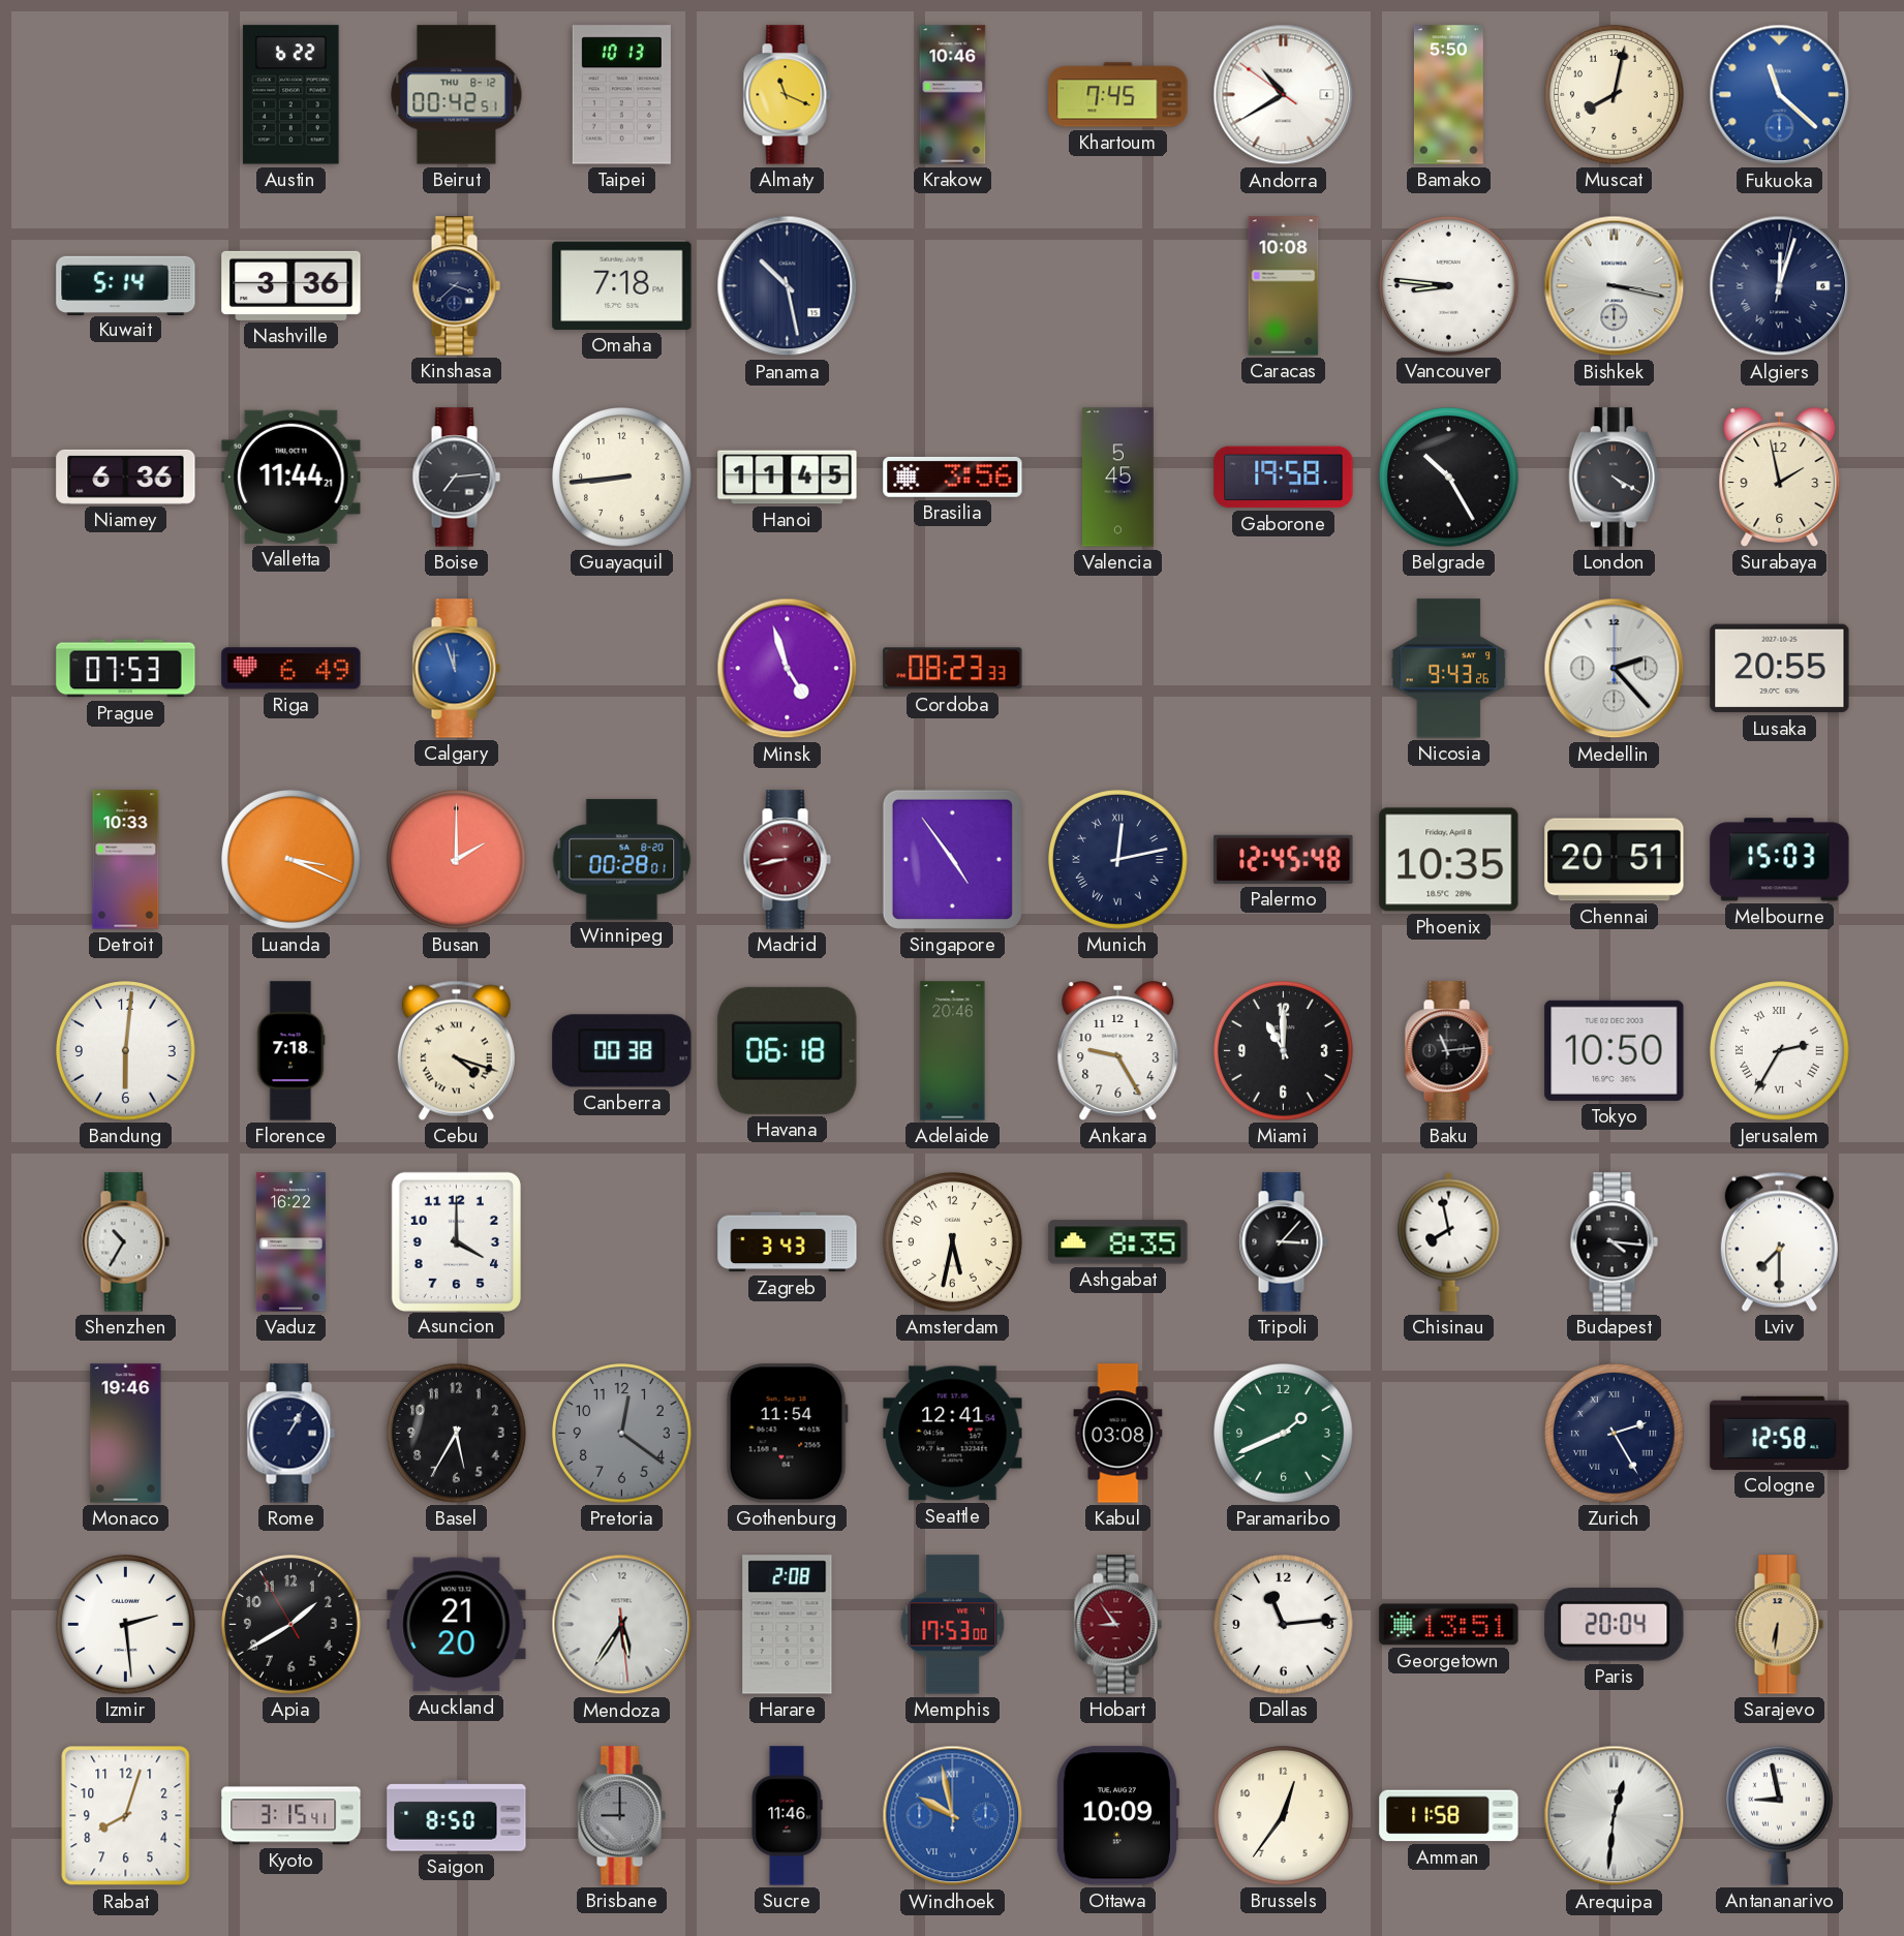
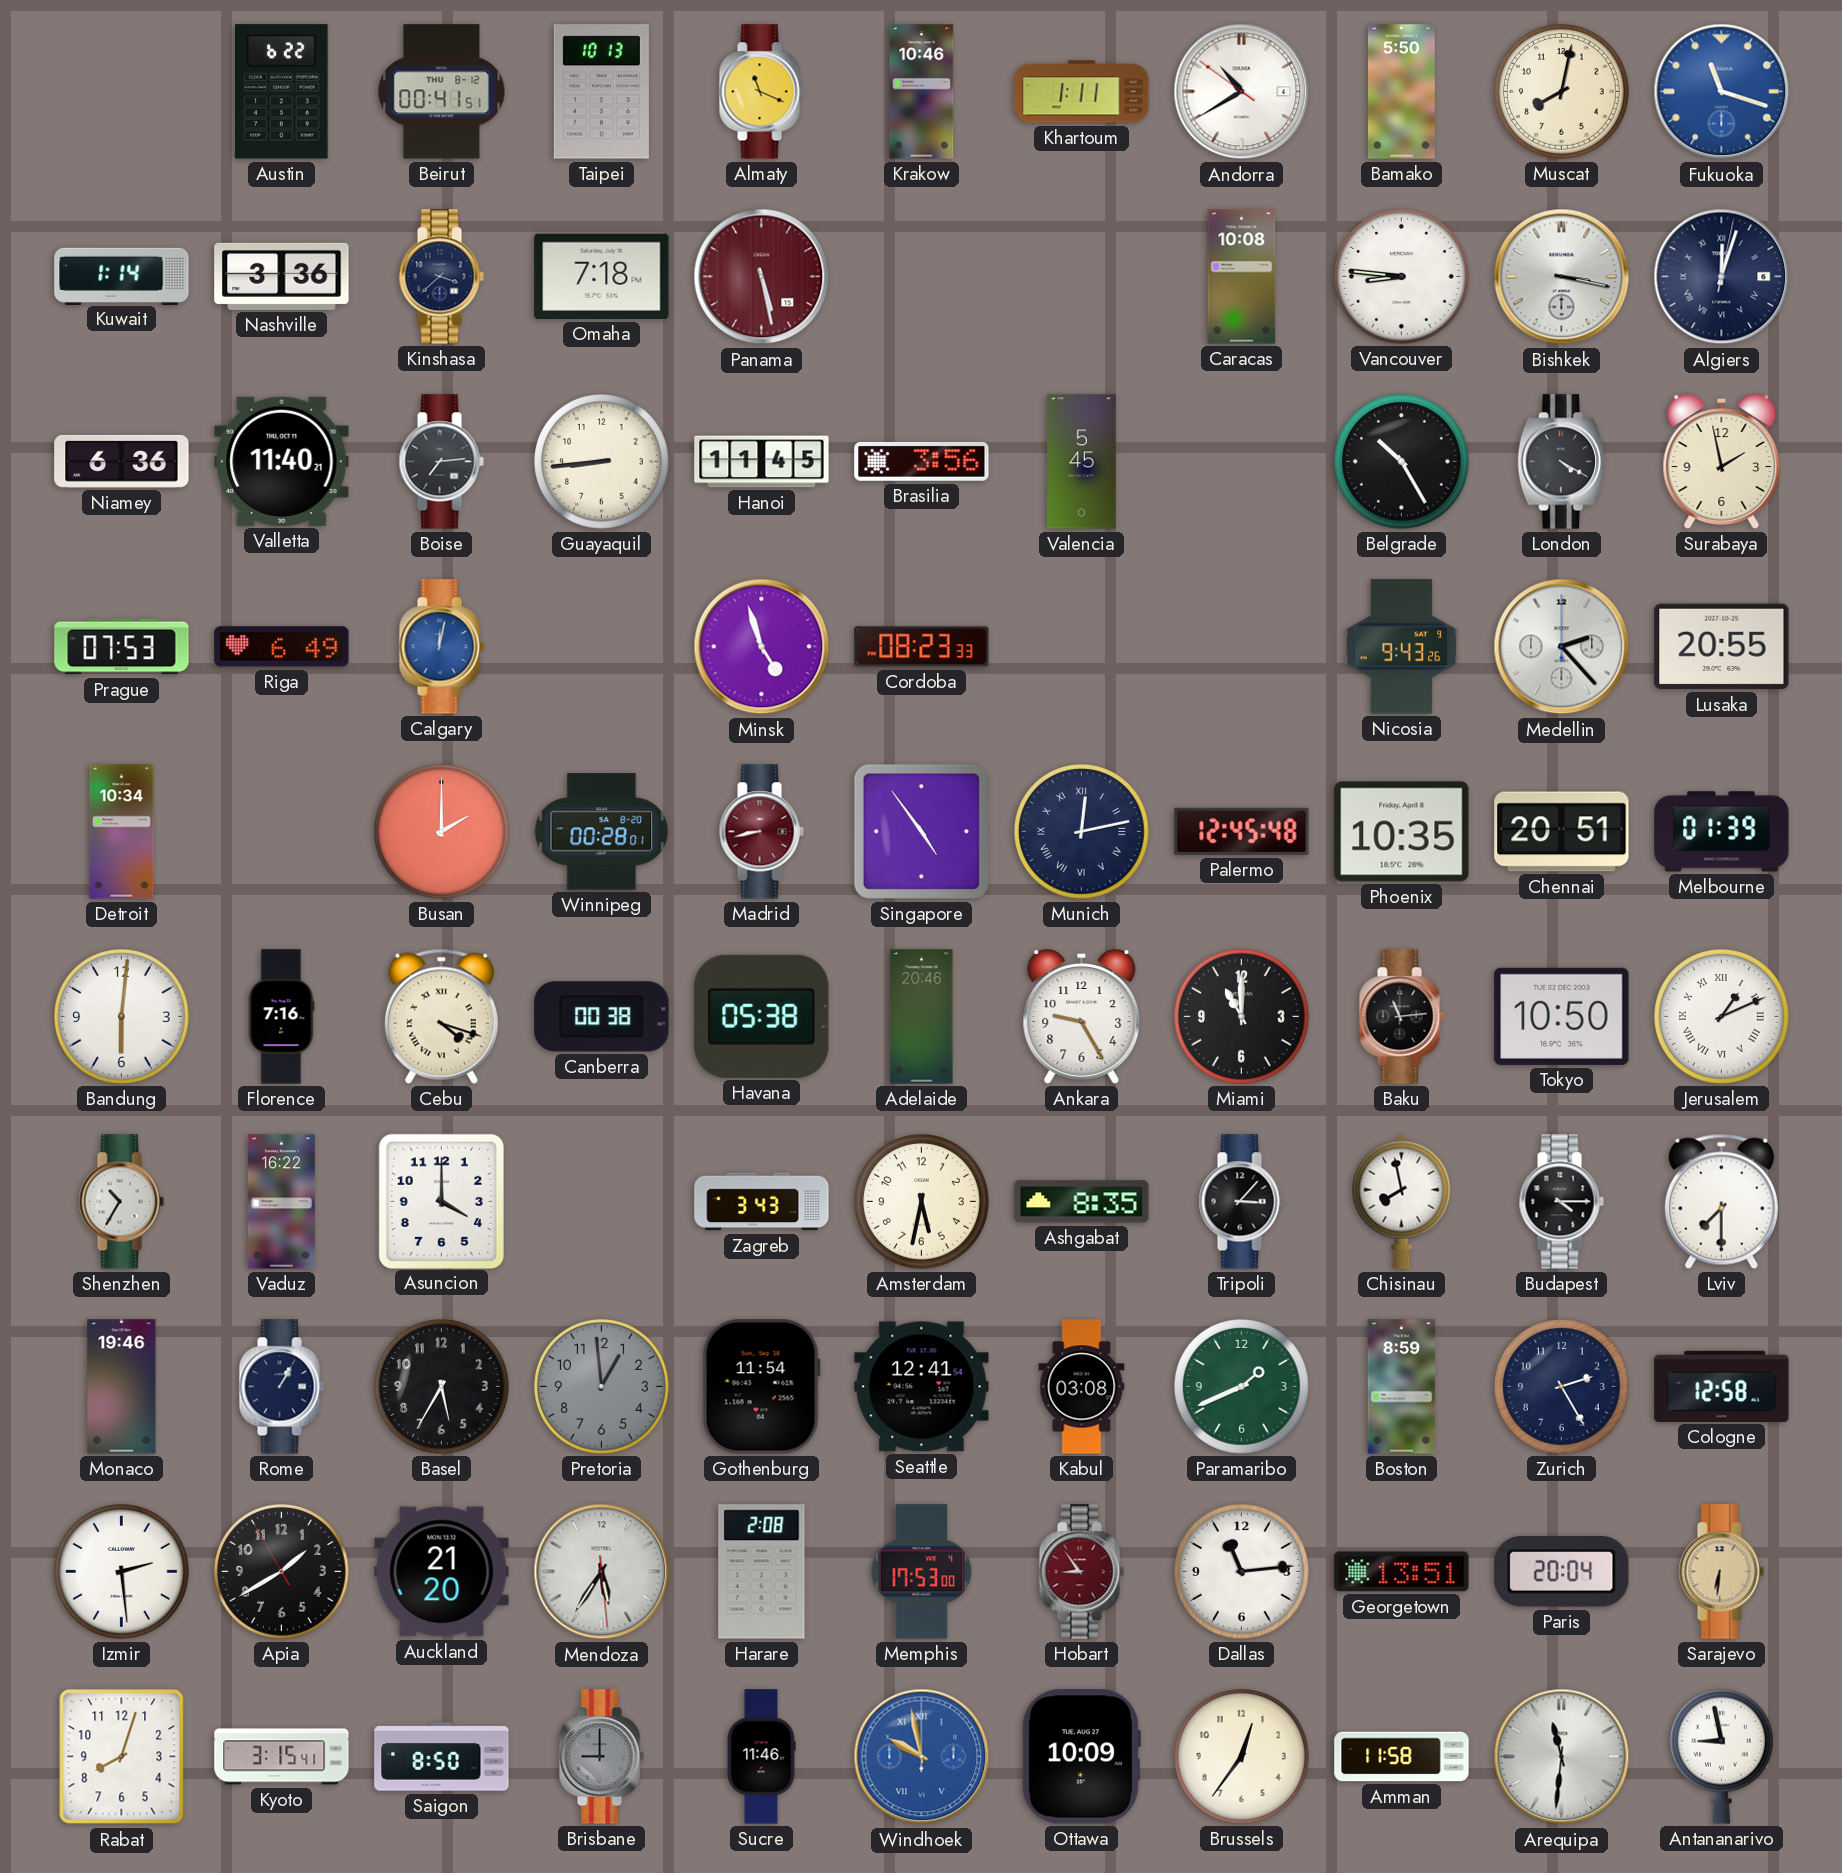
Beirut: 00:42 -> 00:41
Khartoum: 7:45 -> 1:11
Fukuoka: 11:22 -> 11:18
Kuwait: 5:14 -> 1:14
Panama: 10:28 -> 5:28
Panama dial: navy -> burgundy
Valletta: 11:44 -> 11:40
Gaborone: 19:58 -> none
Calgary: 11:57 -> 12:02
Detroit: 10:33 -> 10:34
Luanda: 3:19 -> none
Melbourne: 15:03 -> 01:39
Florence: 7:18 -> 7:16
Havana: 06:18 -> 05:38
Jerusalem: 2:35 -> 1:11
Budapest: 4:16 -> 4:15
Pretoria: 12:21 -> 12:59
Boston: none -> 8:59
Zurich numerals: Roman -> Arabic
Arequipa: 12:31 -> 11:31
